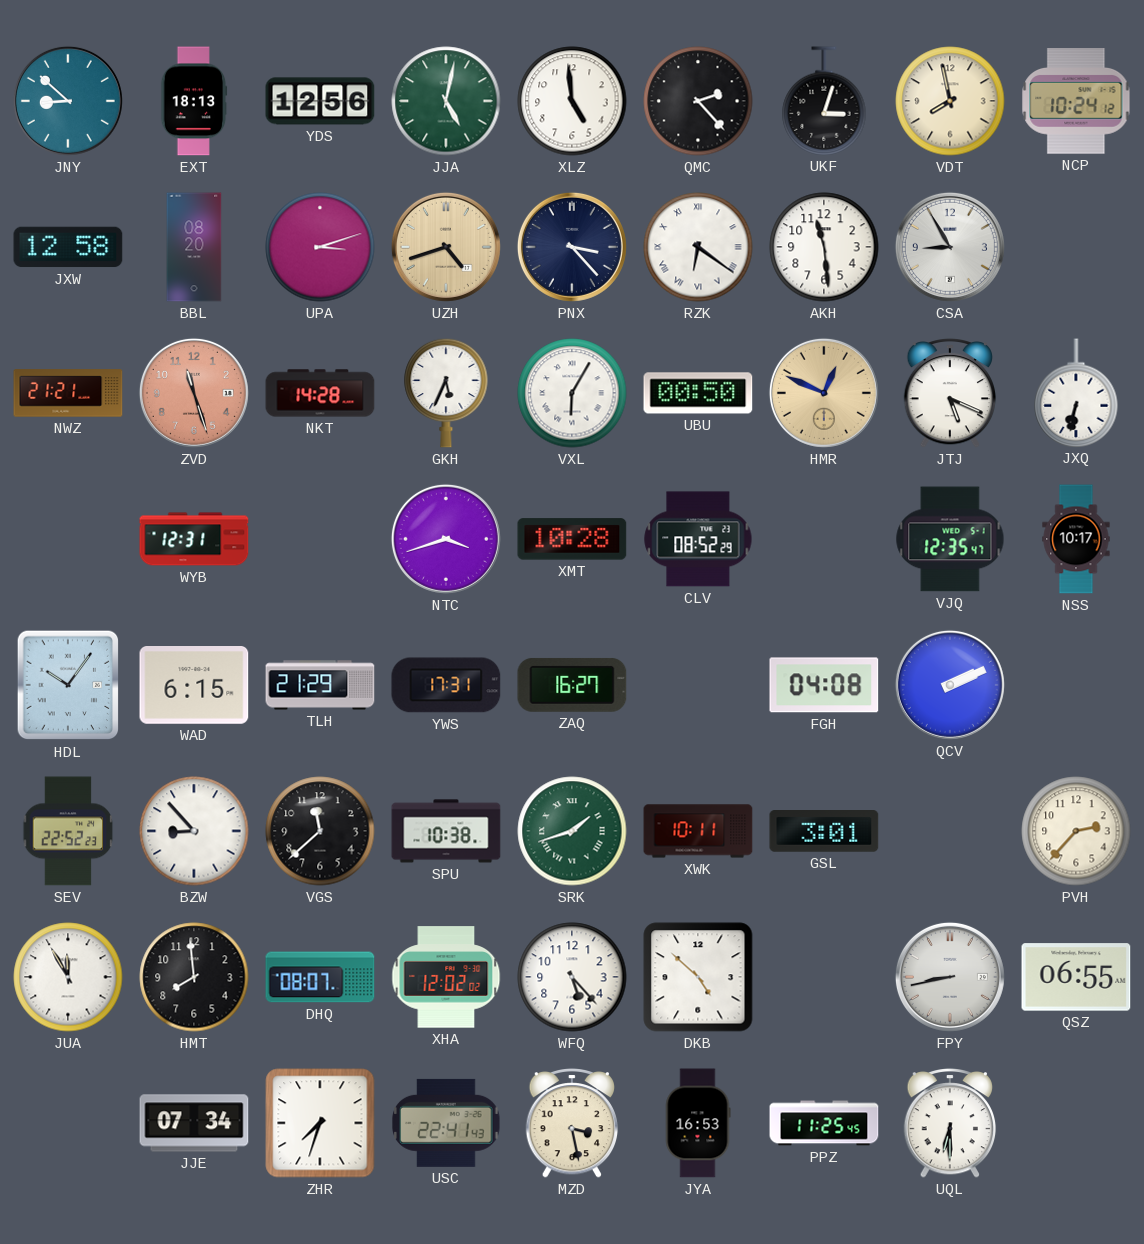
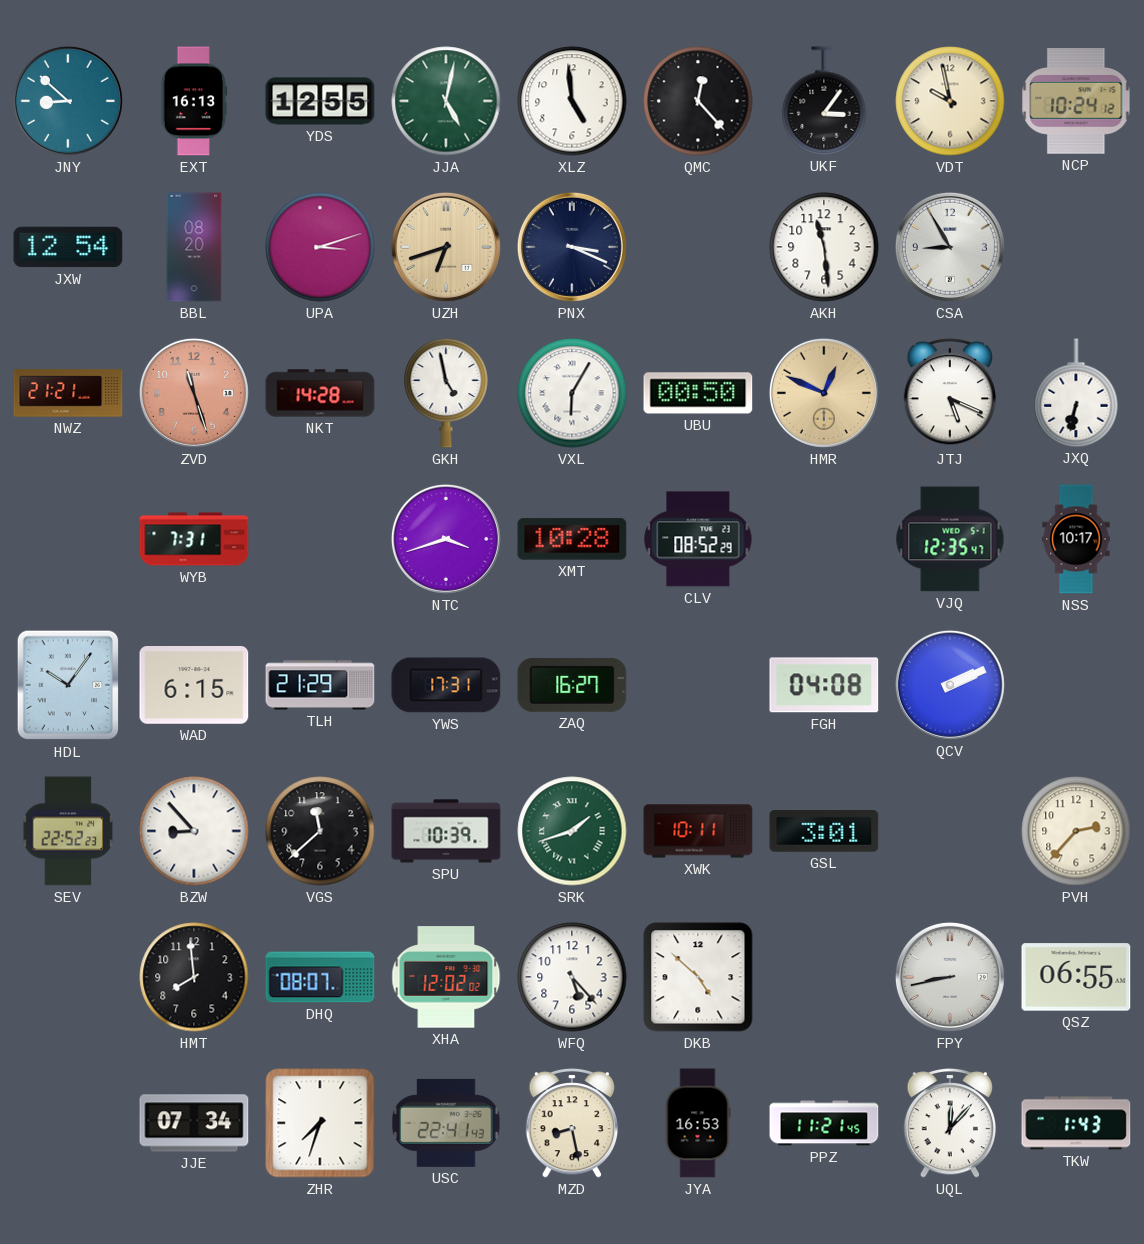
EXT: 18:13 -> 16:13
YDS: 12:56 -> 12:55
QMC: 2:23 -> 12:23
UKF: 3:03 -> 3:06
VDT: 7:58 -> 9:58
JXW: 12:58 -> 12:54
UZH: 4:42 -> 6:42
PNX: 3:23 -> 3:19
RZK: 6:21 -> none
GKH: 5:34 -> 4:58
WYB: 12:31 -> 7:31
SPU: 10:38 -> 10:39
JUA: 11:55 -> none
MZD: 3:28 -> 8:28
PPZ: 11:25 -> 11:21
UQL: 6:30 -> 12:07
TKW: none -> 1:43
